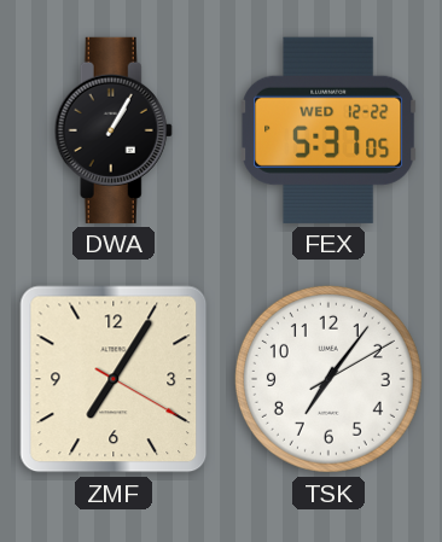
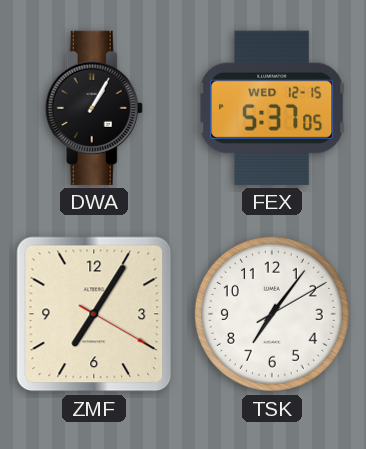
FEX date: WED 12-22 -> WED 12-15
